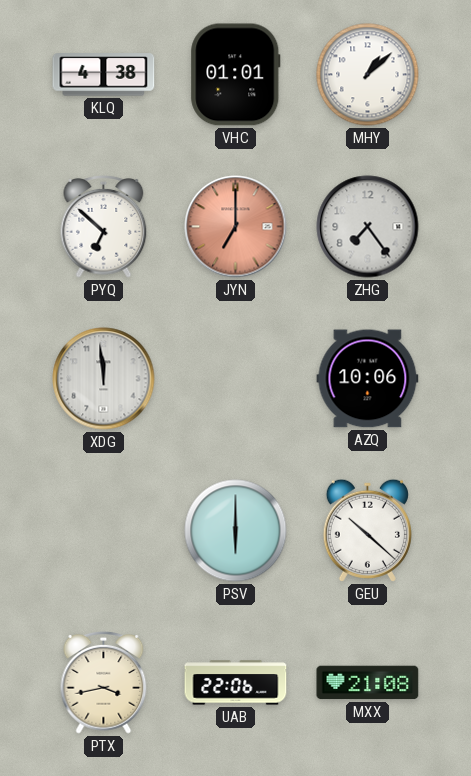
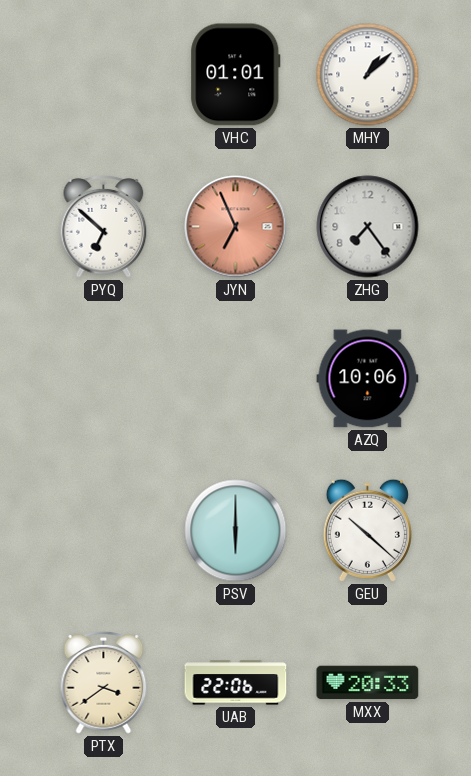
KLQ: 4:38 -> none
JYN: 7:00 -> 6:56
XDG: 11:59 -> none
PTX: 3:43 -> 3:39
MXX: 21:08 -> 20:33
